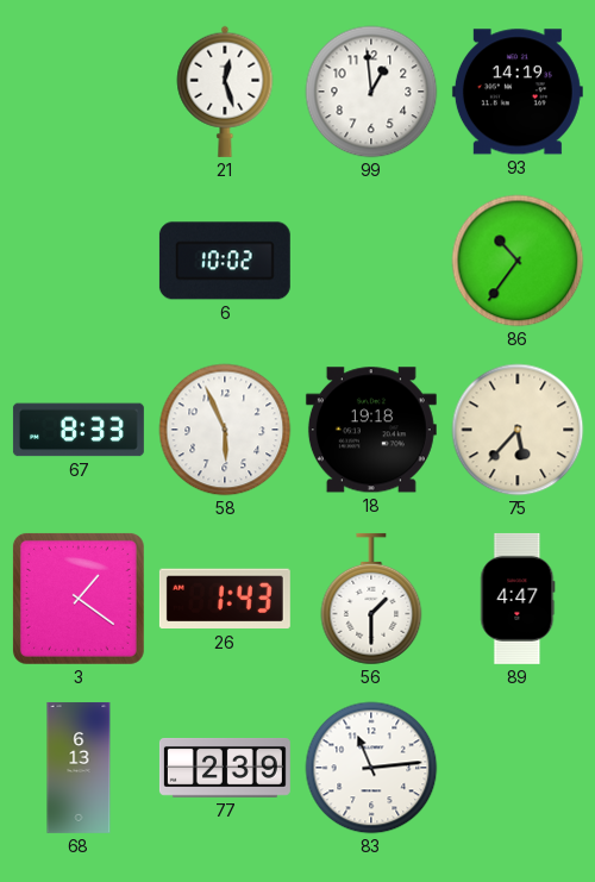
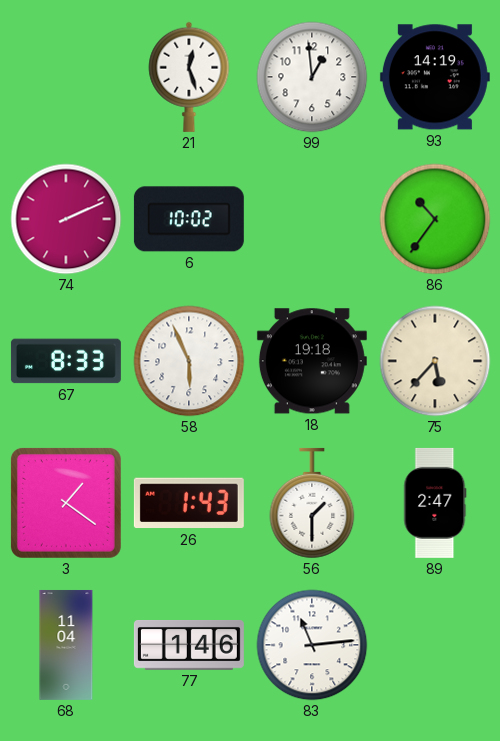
74: none -> 2:11
89: 4:47 -> 2:47
68: 6:13 -> 11:04
77: 2:39 -> 1:46
